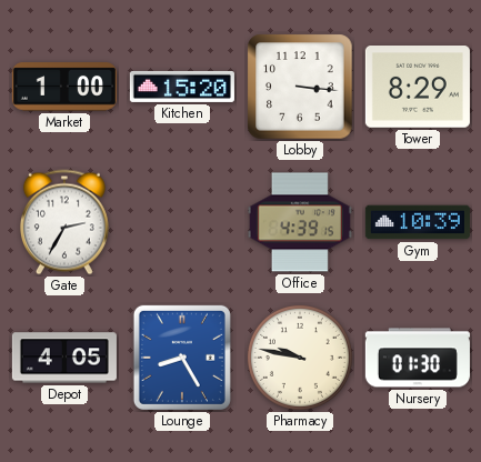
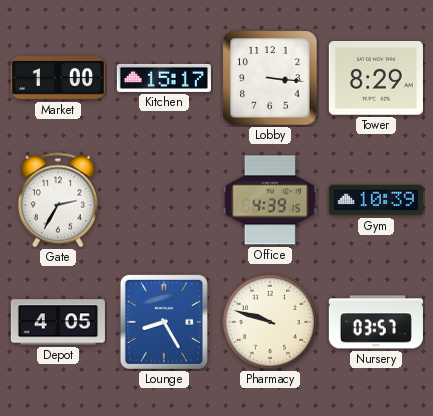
Kitchen: 15:20 -> 15:17
Pharmacy: 9:47 -> 9:48
Nursery: 01:30 -> 03:57
